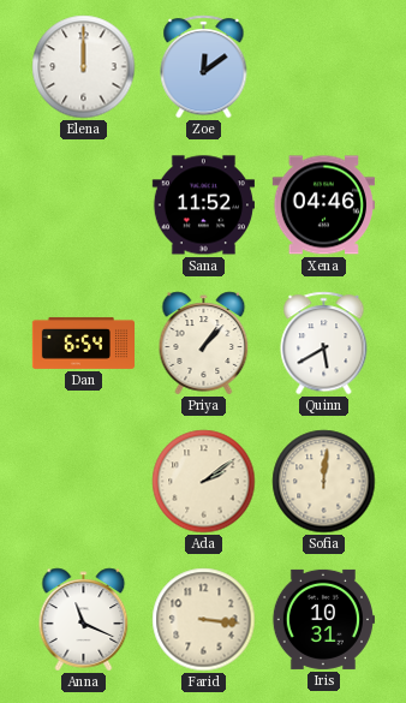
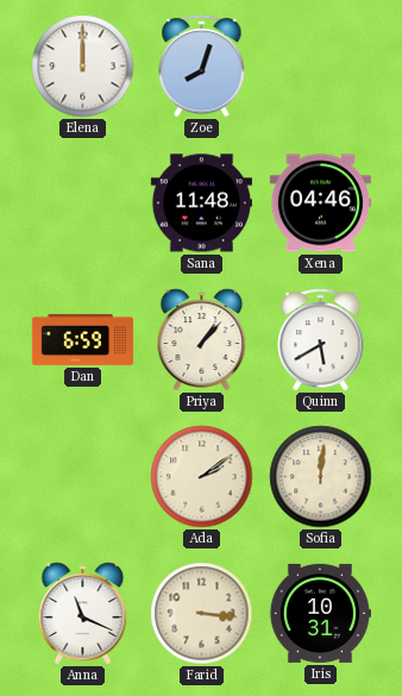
Zoe: 12:09 -> 8:03
Sana: 11:52 -> 11:48
Dan: 6:54 -> 6:59
